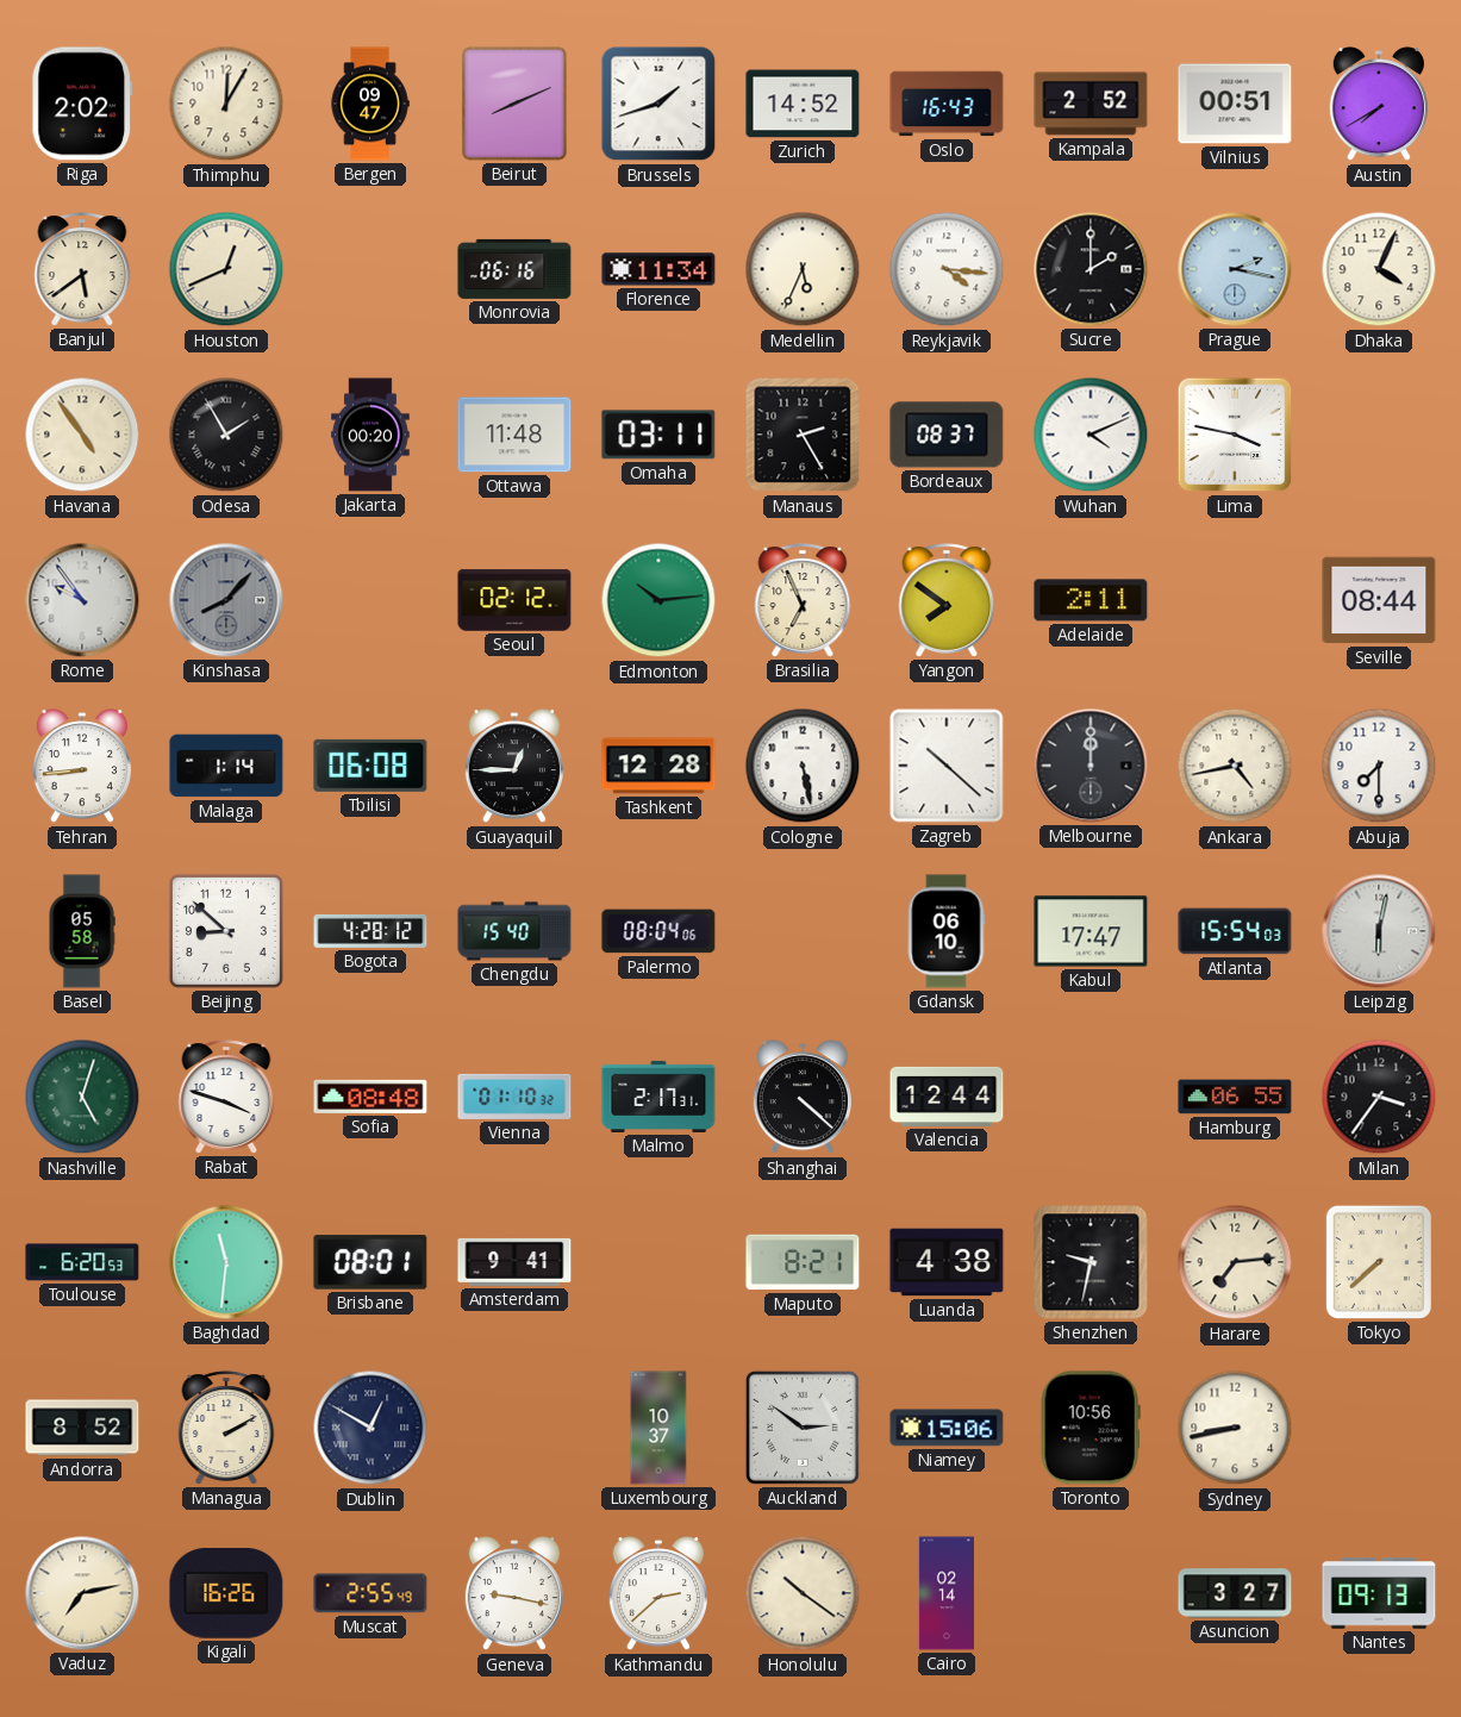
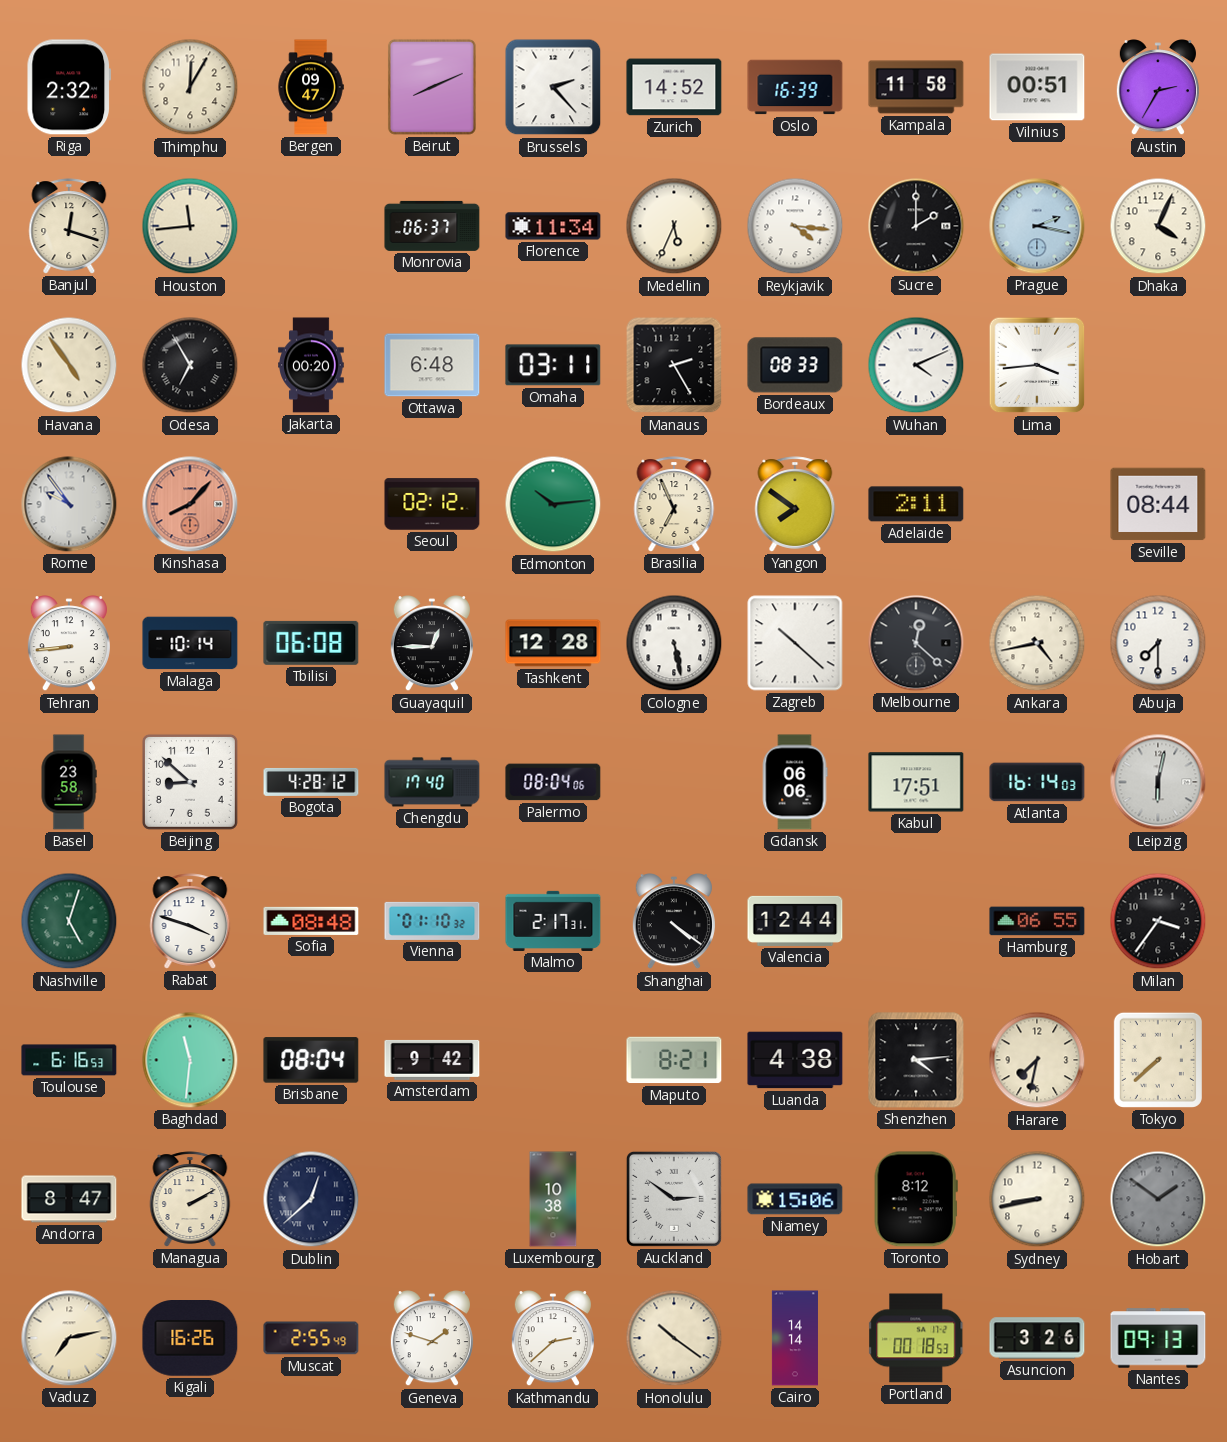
Riga: 2:02 -> 2:32
Brussels: 1:42 -> 2:23
Oslo: 16:43 -> 16:39
Kampala: 2:52 -> 11:58
Austin: 7:40 -> 2:35
Banjul: 5:39 -> 12:18
Houston: 12:41 -> 11:44
Monrovia: 06:16 -> 06:37
Odesa: 1:55 -> 6:55
Ottawa: 11:48 -> 6:48
Bordeaux: 08:37 -> 08:33
Lima: 3:47 -> 3:44
Kinshasa dial: grey -> salmon
Malaga: 1:14 -> 10:14
Melbourne: 12:00 -> 12:22
Basel: 05:58 -> 23:58
Chengdu: 15:40 -> 17:40
Gdansk: 06:10 -> 06:06
Kabul: 17:47 -> 17:51
Atlanta: 15:54 -> 16:14
Shanghai: 4:22 -> 4:21
Toulouse: 6:20 -> 6:16
Brisbane: 08:01 -> 08:04
Amsterdam: 9:41 -> 9:42
Shenzhen: 9:32 -> 4:14
Harare: 7:14 -> 7:32
Andorra: 8:52 -> 8:47
Dublin: 12:50 -> 12:38
Luxembourg: 10:37 -> 10:38
Toronto: 10:56 -> 8:12
Hobart: none -> 1:51
Geneva: 9:17 -> 1:48
Cairo: 02:14 -> 14:14
Portland: none -> 00:18
Asuncion: 3:27 -> 3:26
